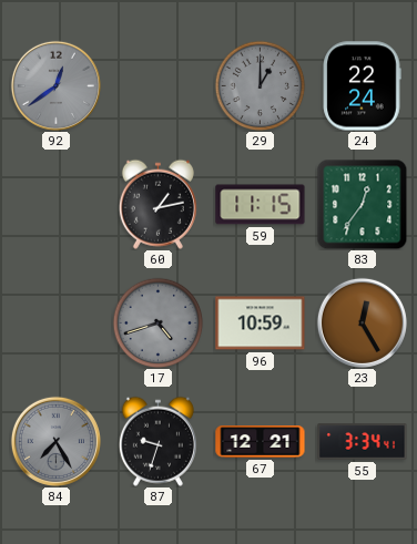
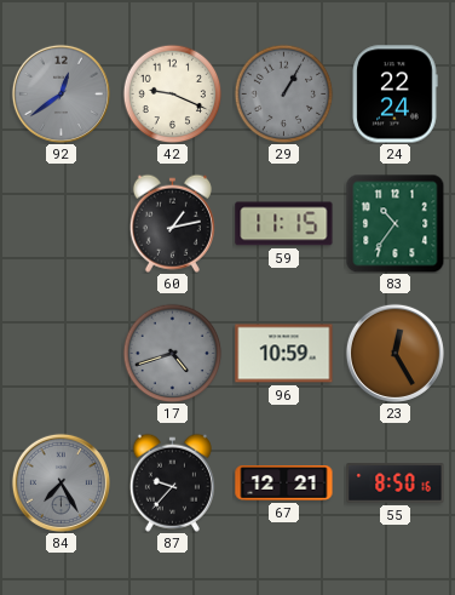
42: none -> 9:19
29: 1:00 -> 1:05
83: 12:36 -> 10:36
87: 9:33 -> 9:37
55: 3:34 -> 8:50
